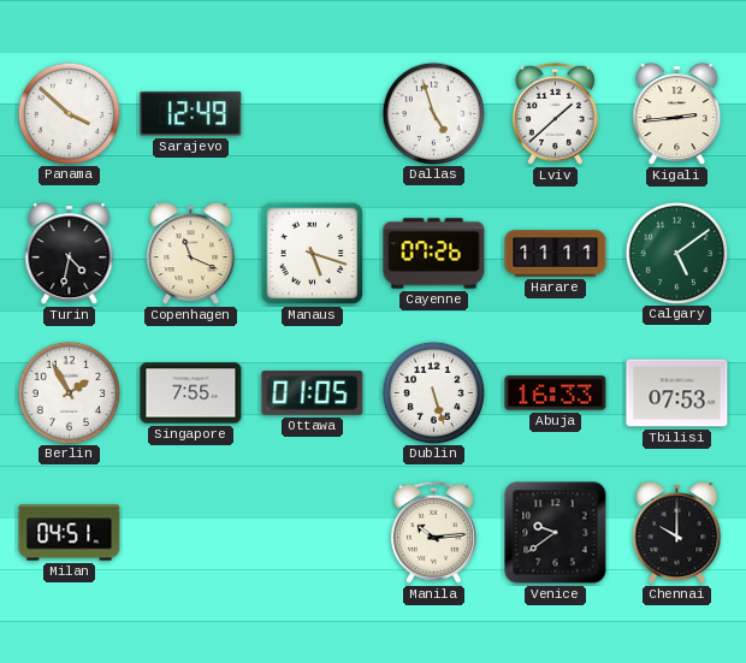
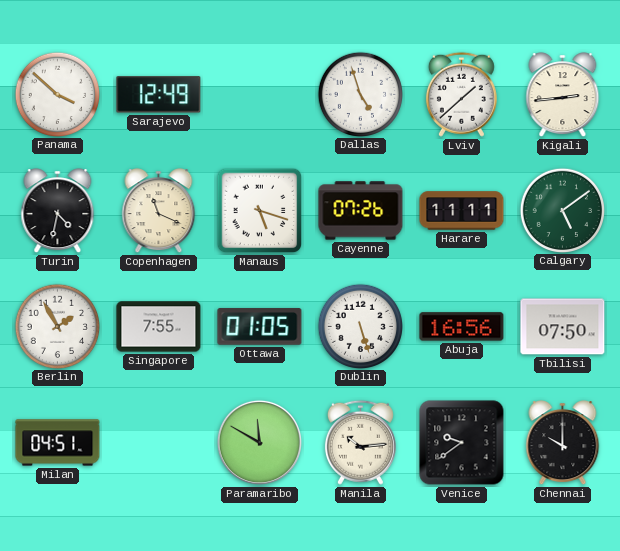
Abuja: 16:33 -> 16:56
Tbilisi: 07:53 -> 07:50
Paramaribo: none -> 11:50
